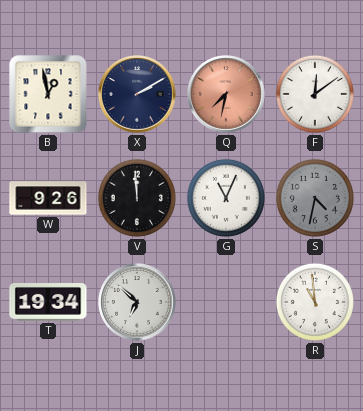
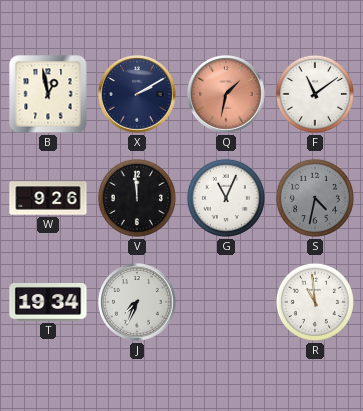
Q: 7:32 -> 1:32
F: 12:09 -> 11:09
J: 6:52 -> 7:34
